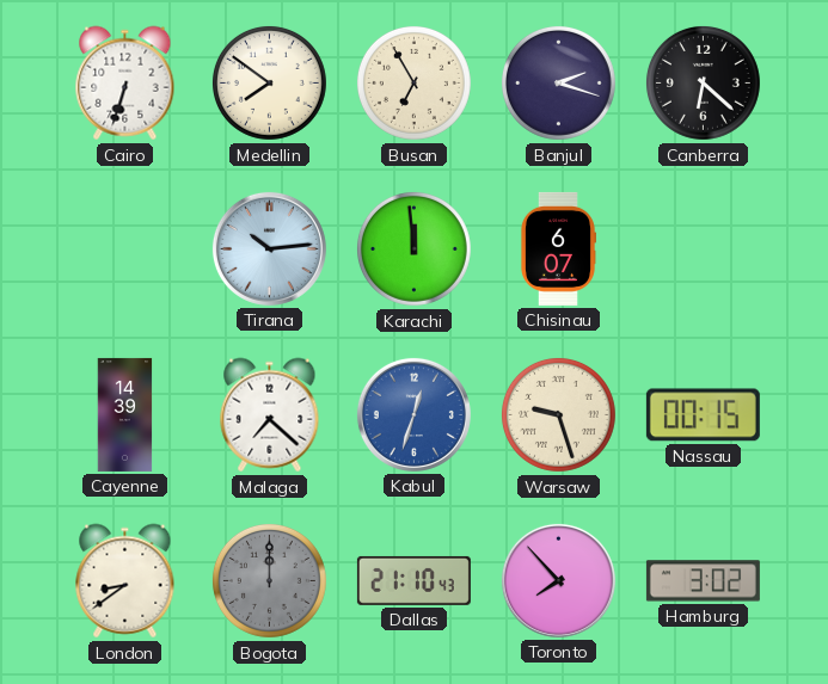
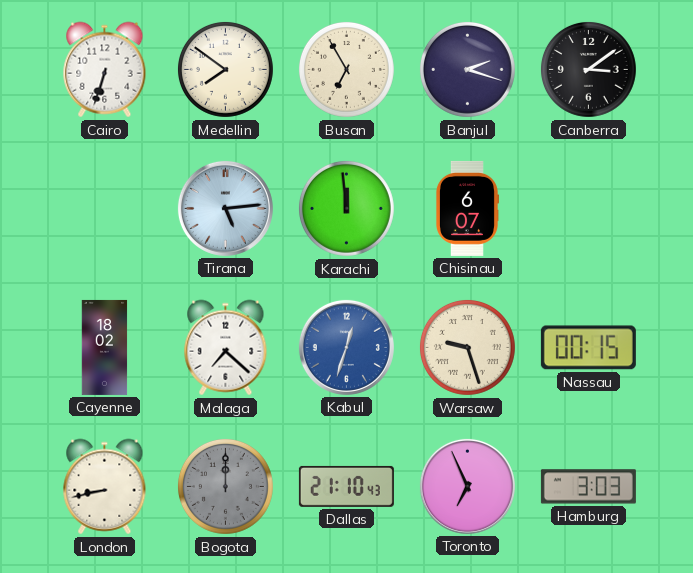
Canberra: 6:22 -> 3:09
Tirana: 10:14 -> 5:14
Cayenne: 14:39 -> 18:02
London: 8:39 -> 8:43
Toronto: 7:53 -> 6:56
Hamburg: 3:02 -> 3:03
